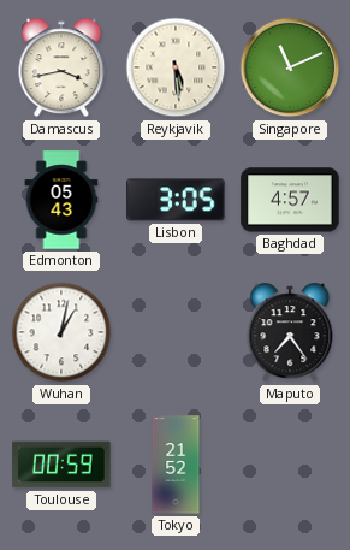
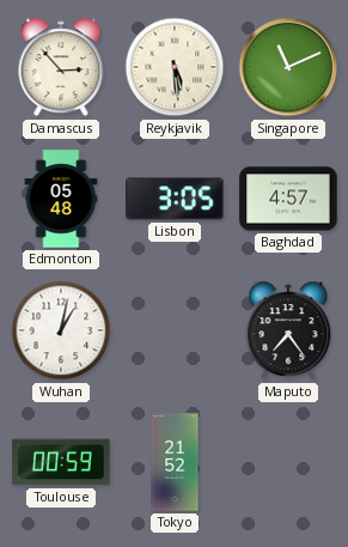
Damascus: 3:43 -> 2:53
Edmonton: 05:43 -> 05:48
